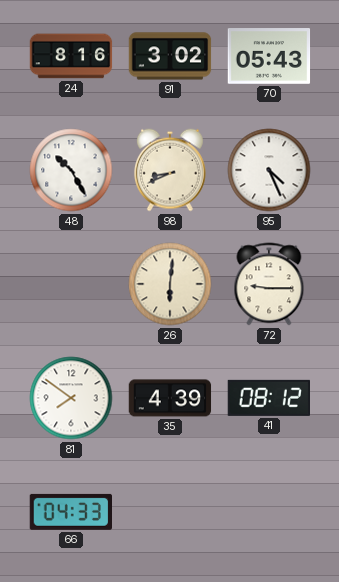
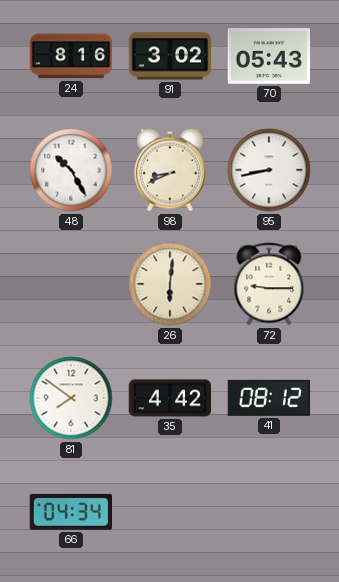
95: 4:26 -> 8:43
35: 4:39 -> 4:42
66: 04:33 -> 04:34
